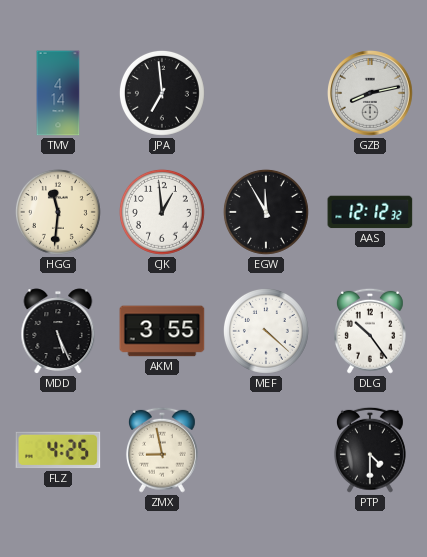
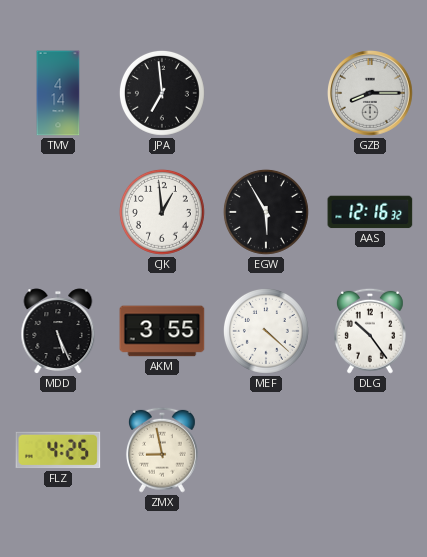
GZB: 8:13 -> 8:15
HGG: 11:31 -> none
EGW: 11:55 -> 5:55
AAS: 12:12 -> 12:16
PTP: 4:30 -> none
